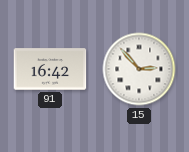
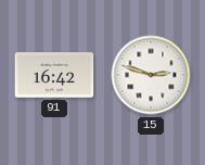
15: 2:53 -> 2:48
